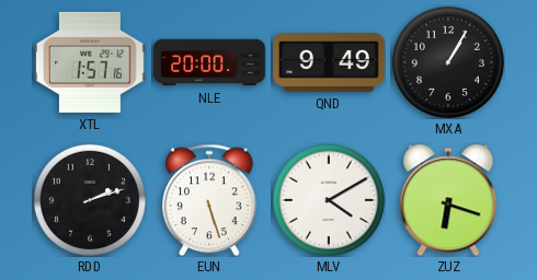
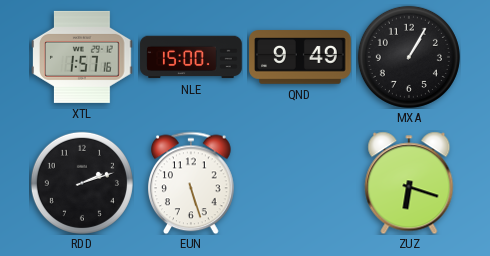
NLE: 20:00 -> 15:00
MLV: 4:10 -> none
